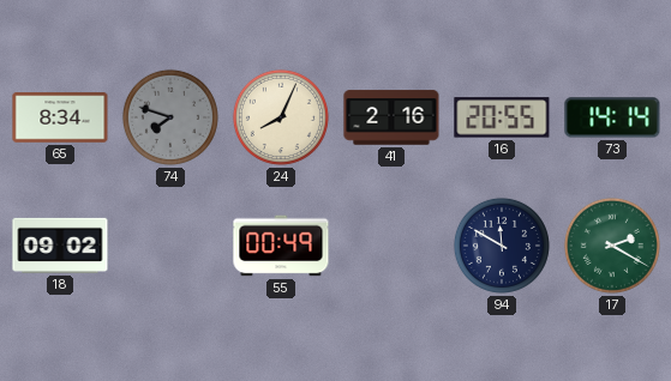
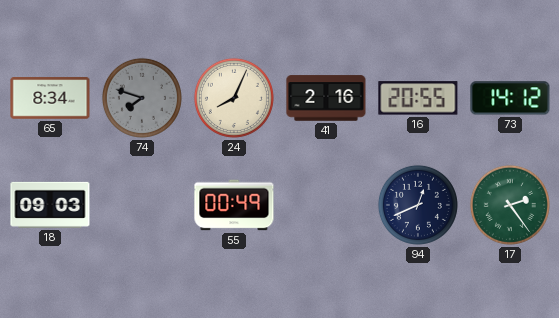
73: 14:14 -> 14:12
18: 09:02 -> 09:03
94: 11:50 -> 12:41
17: 2:20 -> 2:24
